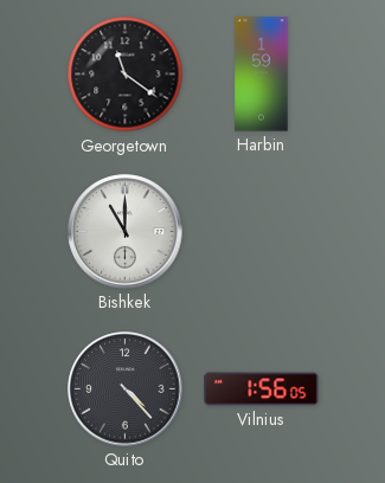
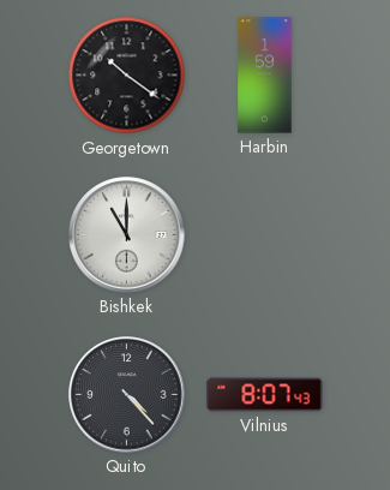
Georgetown: 11:21 -> 10:21
Vilnius: 1:56 -> 8:07
